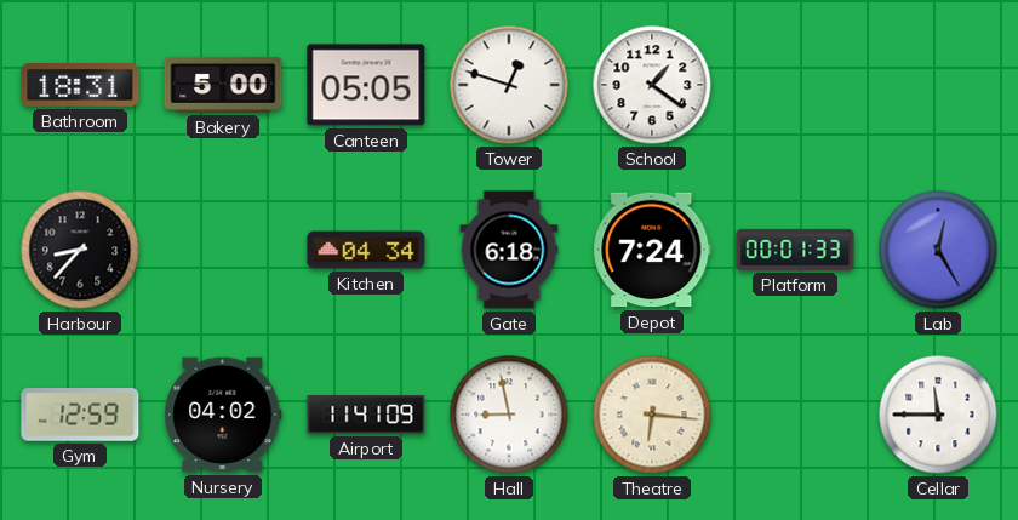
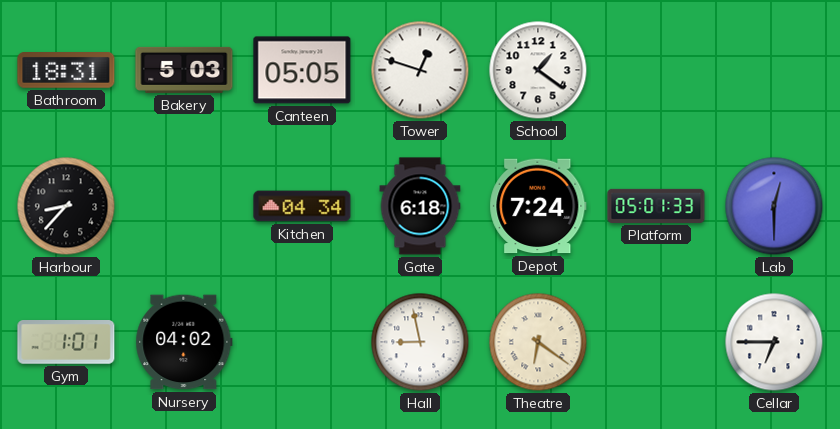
Bakery: 5:00 -> 5:03
Platform: 00:01 -> 05:01
Lab: 12:25 -> 12:30
Gym: 12:59 -> 1:01
Airport: 11:41 -> none
Theatre: 6:16 -> 6:21
Cellar: 11:45 -> 6:45
